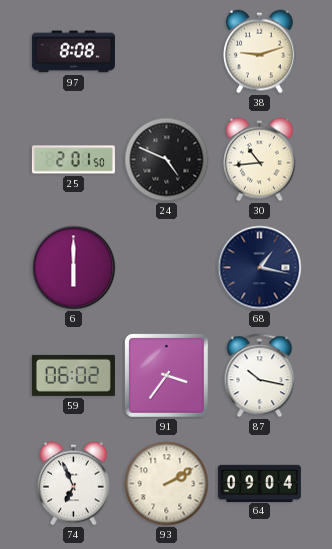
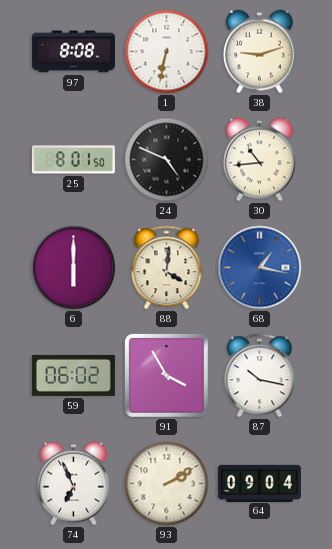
1: none -> 6:32
25: 2:01 -> 8:01
88: none -> 4:01
68 dial: navy -> blue
91: 3:36 -> 3:55
